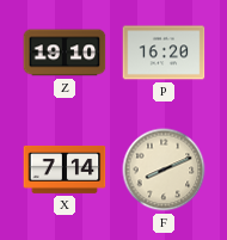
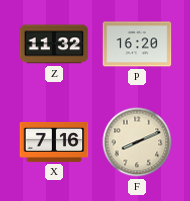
Z: 19:10 -> 11:32
X: 7:14 -> 7:16
